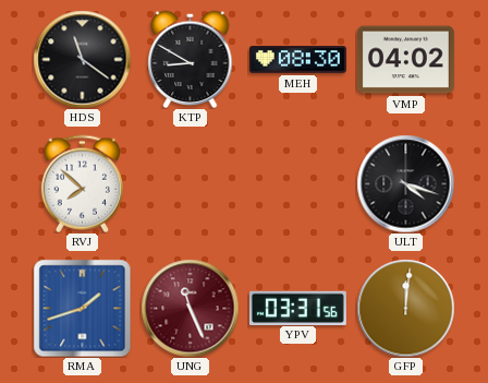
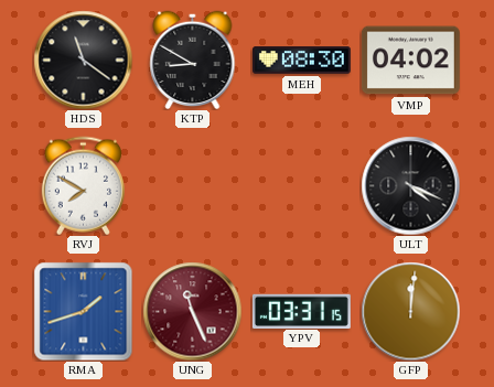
RVJ: 7:52 -> 7:50
ULT: 4:18 -> 4:19
YPV: 03:31:56 -> 03:31:15
